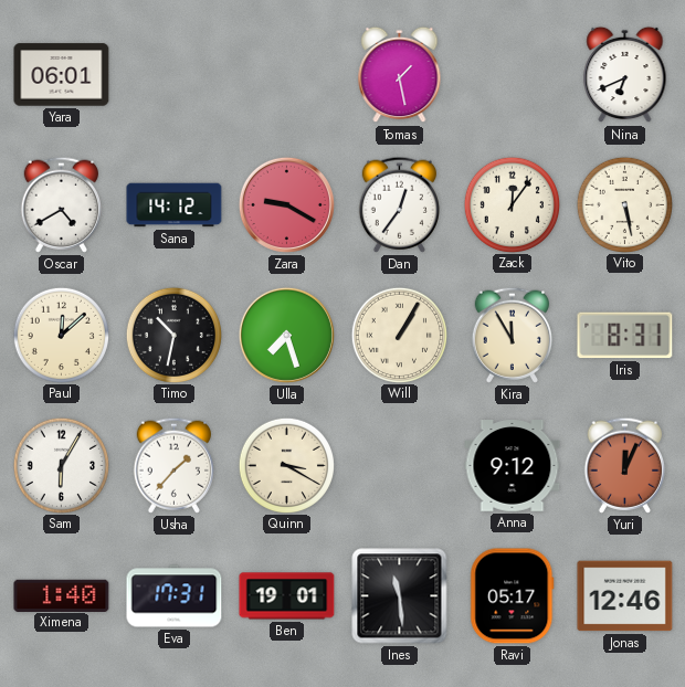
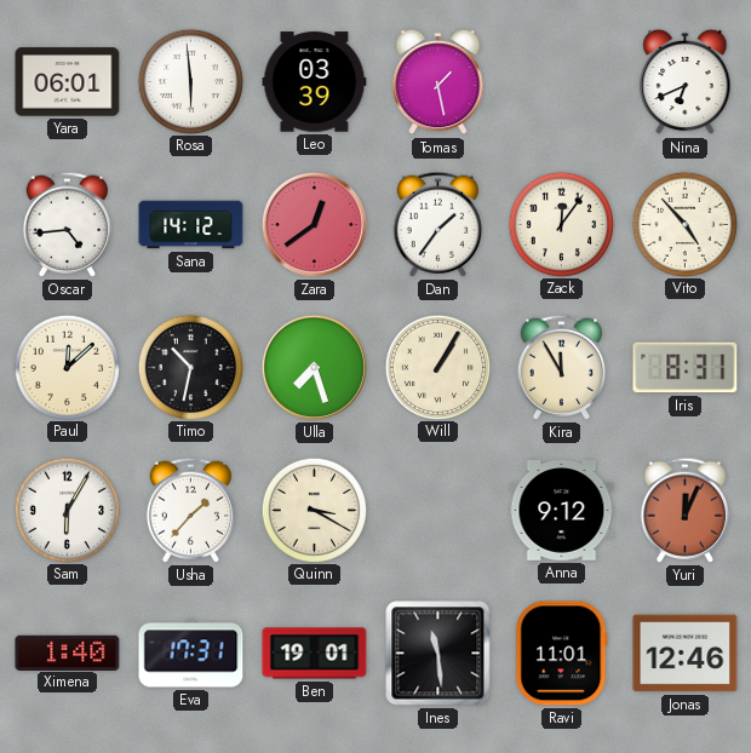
Rosa: none -> 5:59
Leo: none -> 03:39
Oscar: 4:40 -> 4:44
Zara: 9:20 -> 12:39
Dan: 12:36 -> 1:36
Vito: 5:28 -> 4:53
Ravi: 05:17 -> 11:01
